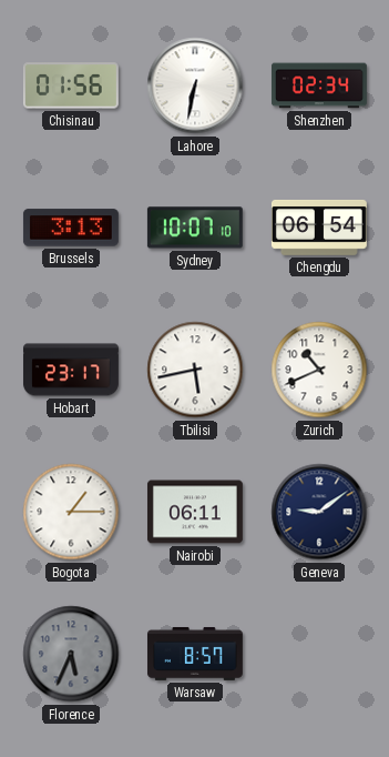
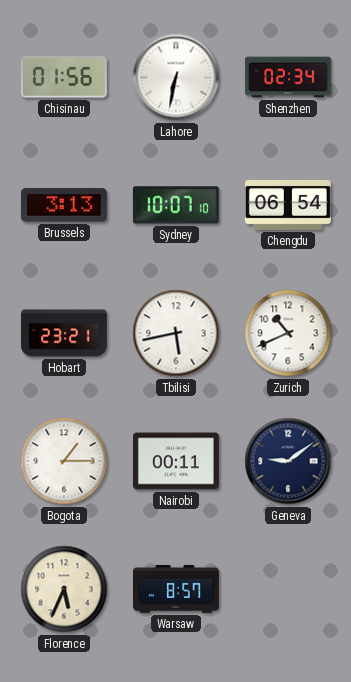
Hobart: 23:17 -> 23:21
Nairobi: 06:11 -> 00:11
Florence dial: grey -> cream
